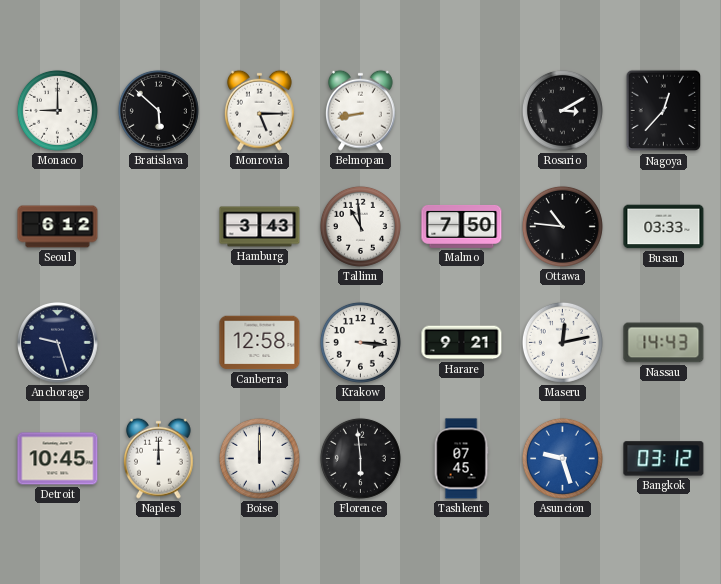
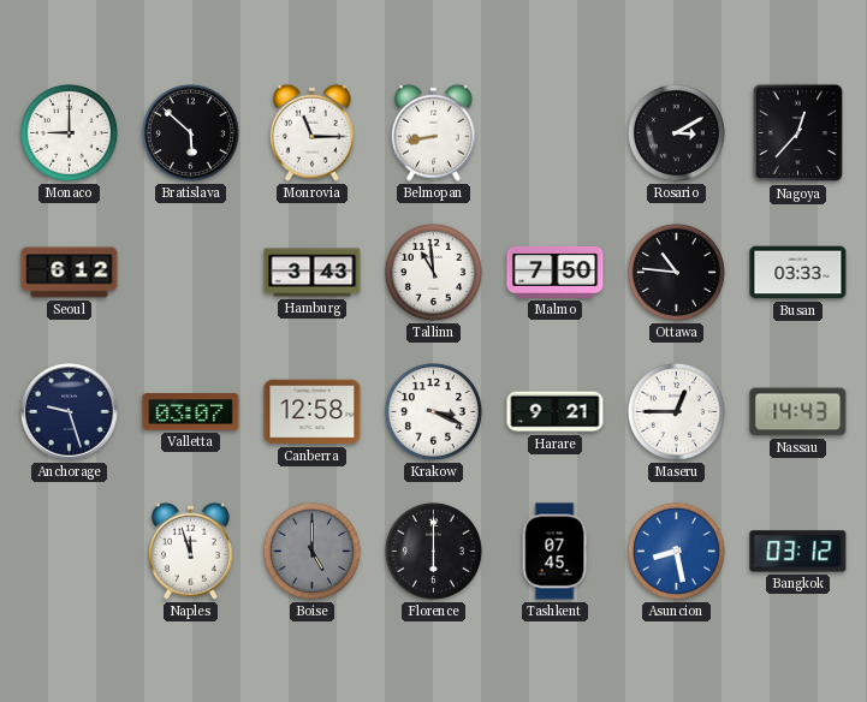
Monrovia: 5:15 -> 11:15
Valletta: none -> 03:07
Krakow: 3:16 -> 3:19
Maseru: 12:13 -> 12:45
Detroit: 10:45 -> none
Naples: 12:00 -> 11:57
Boise: 12:00 -> 5:00
Boise dial: white -> grey
Florence: 5:59 -> 6:00
Asuncion: 9:27 -> 8:28
